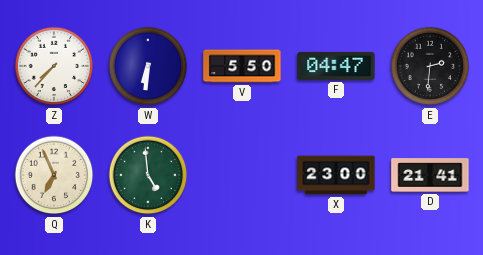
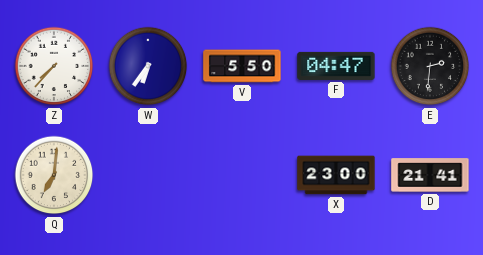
W: 6:31 -> 6:36
Q: 6:56 -> 7:01
K: 4:59 -> none
